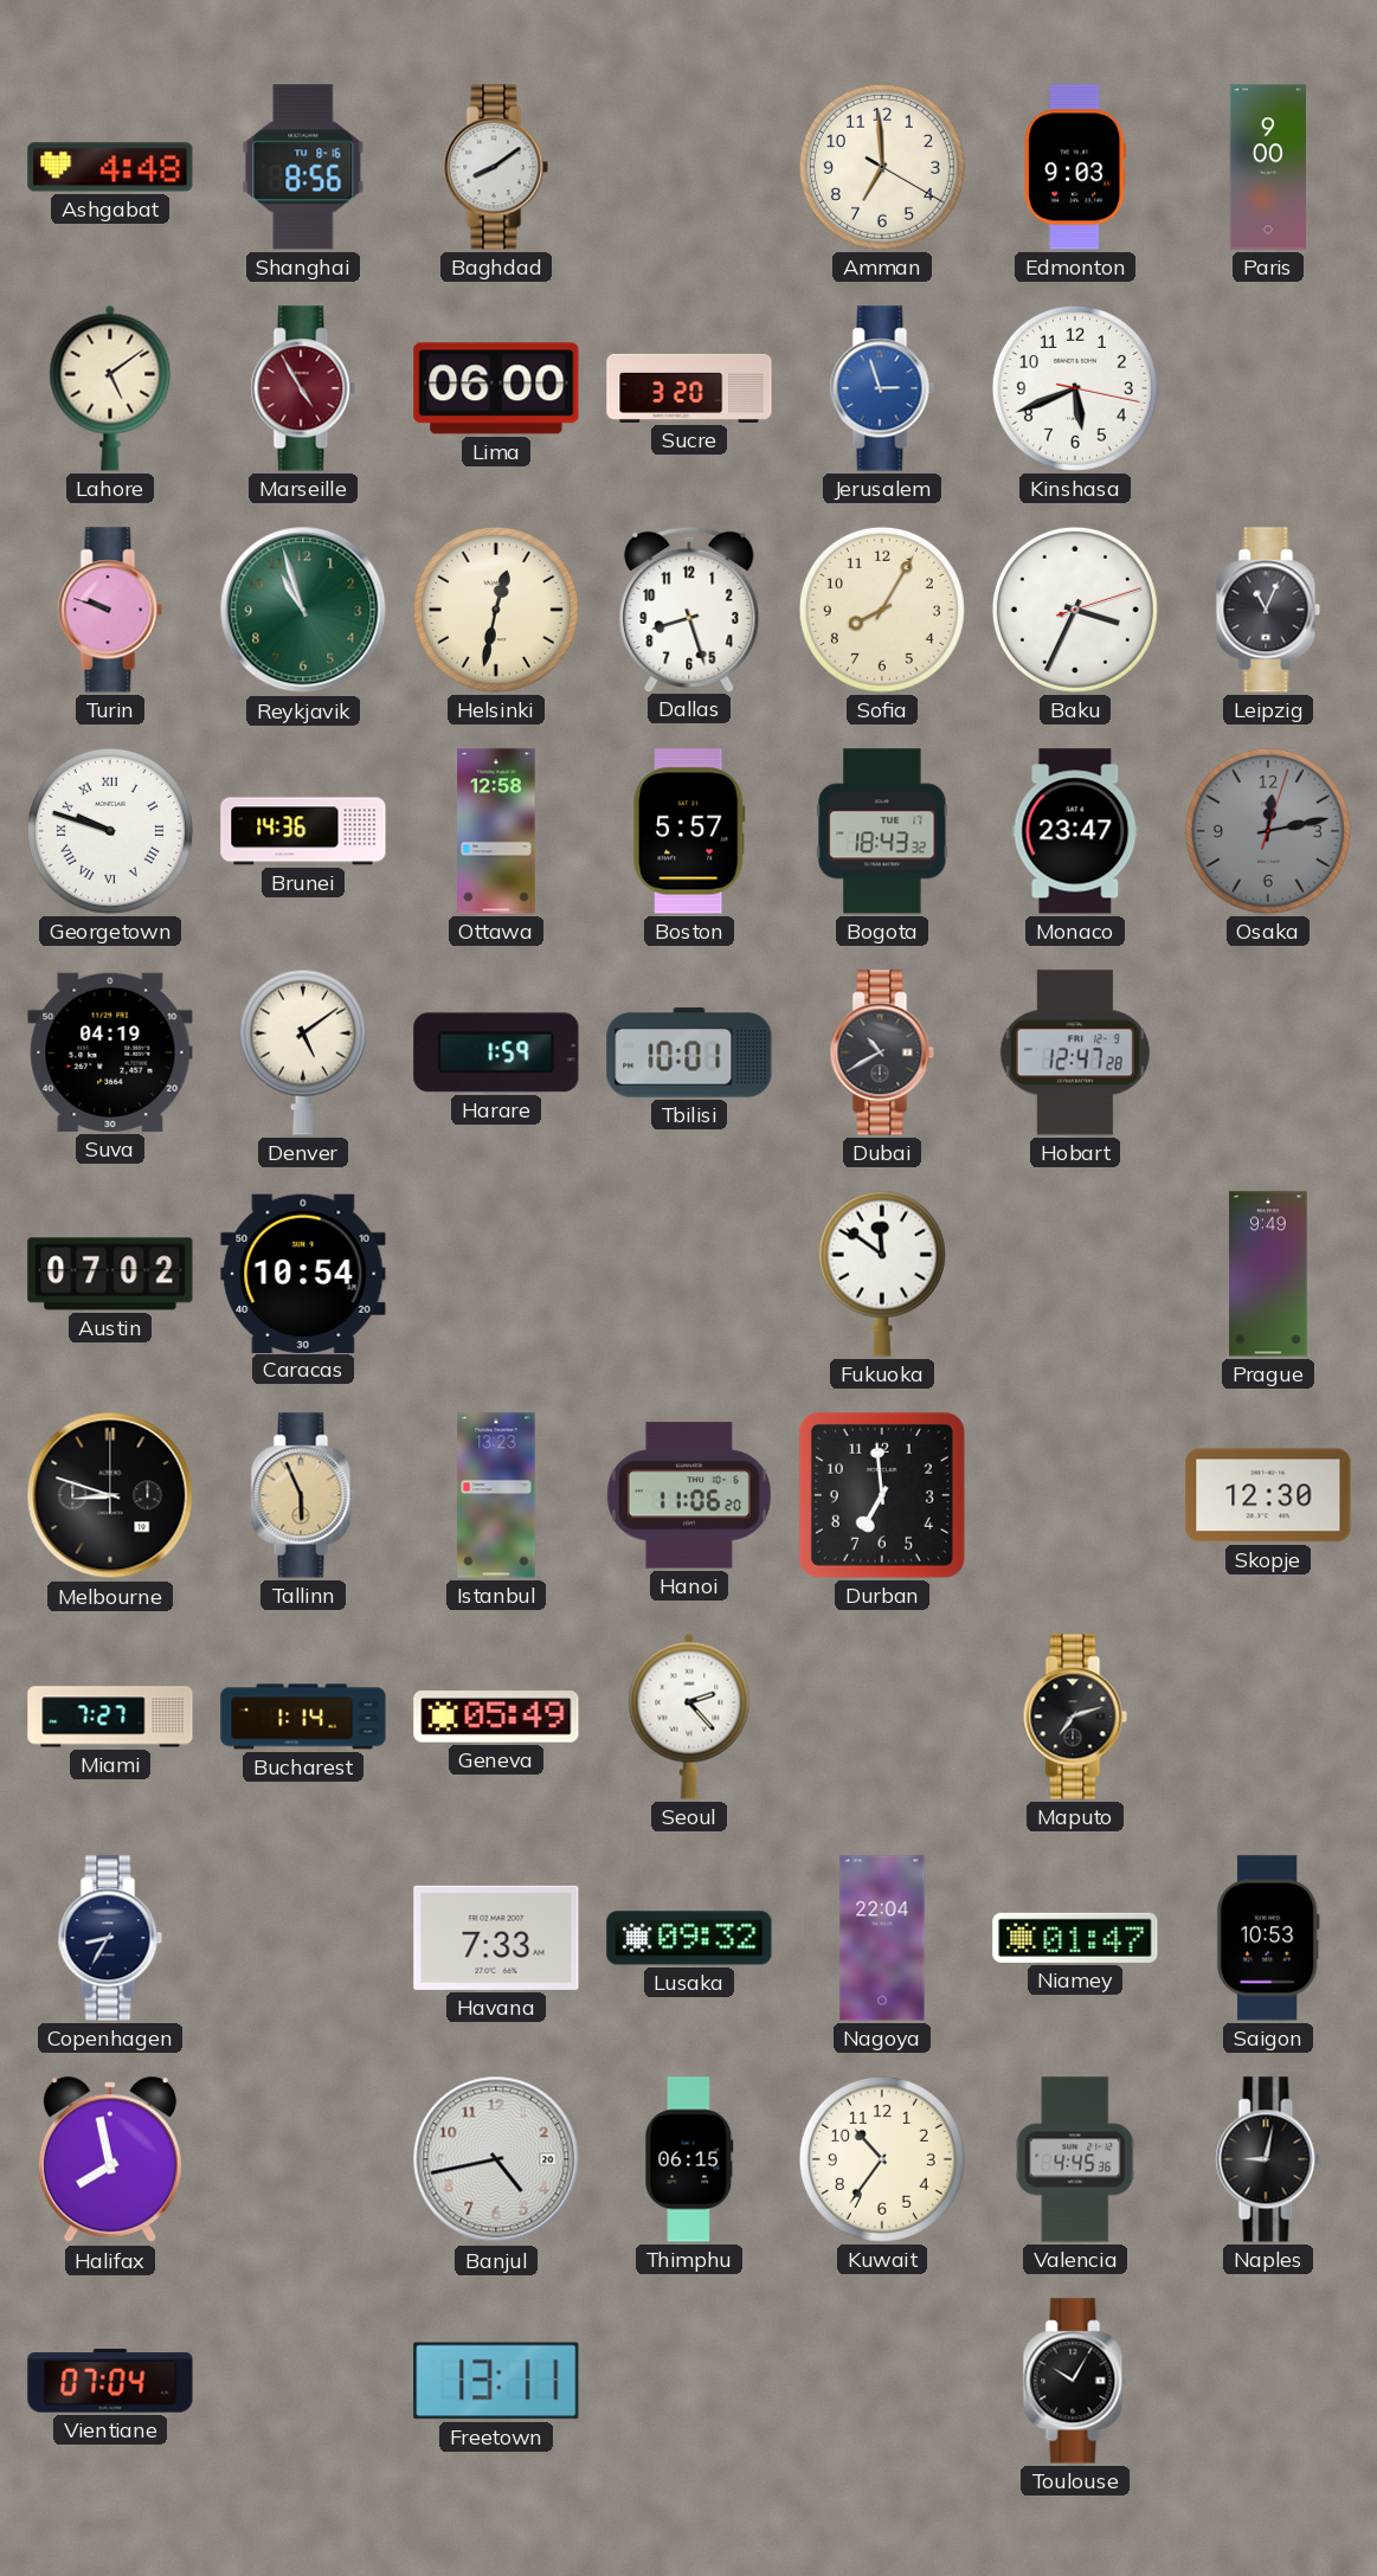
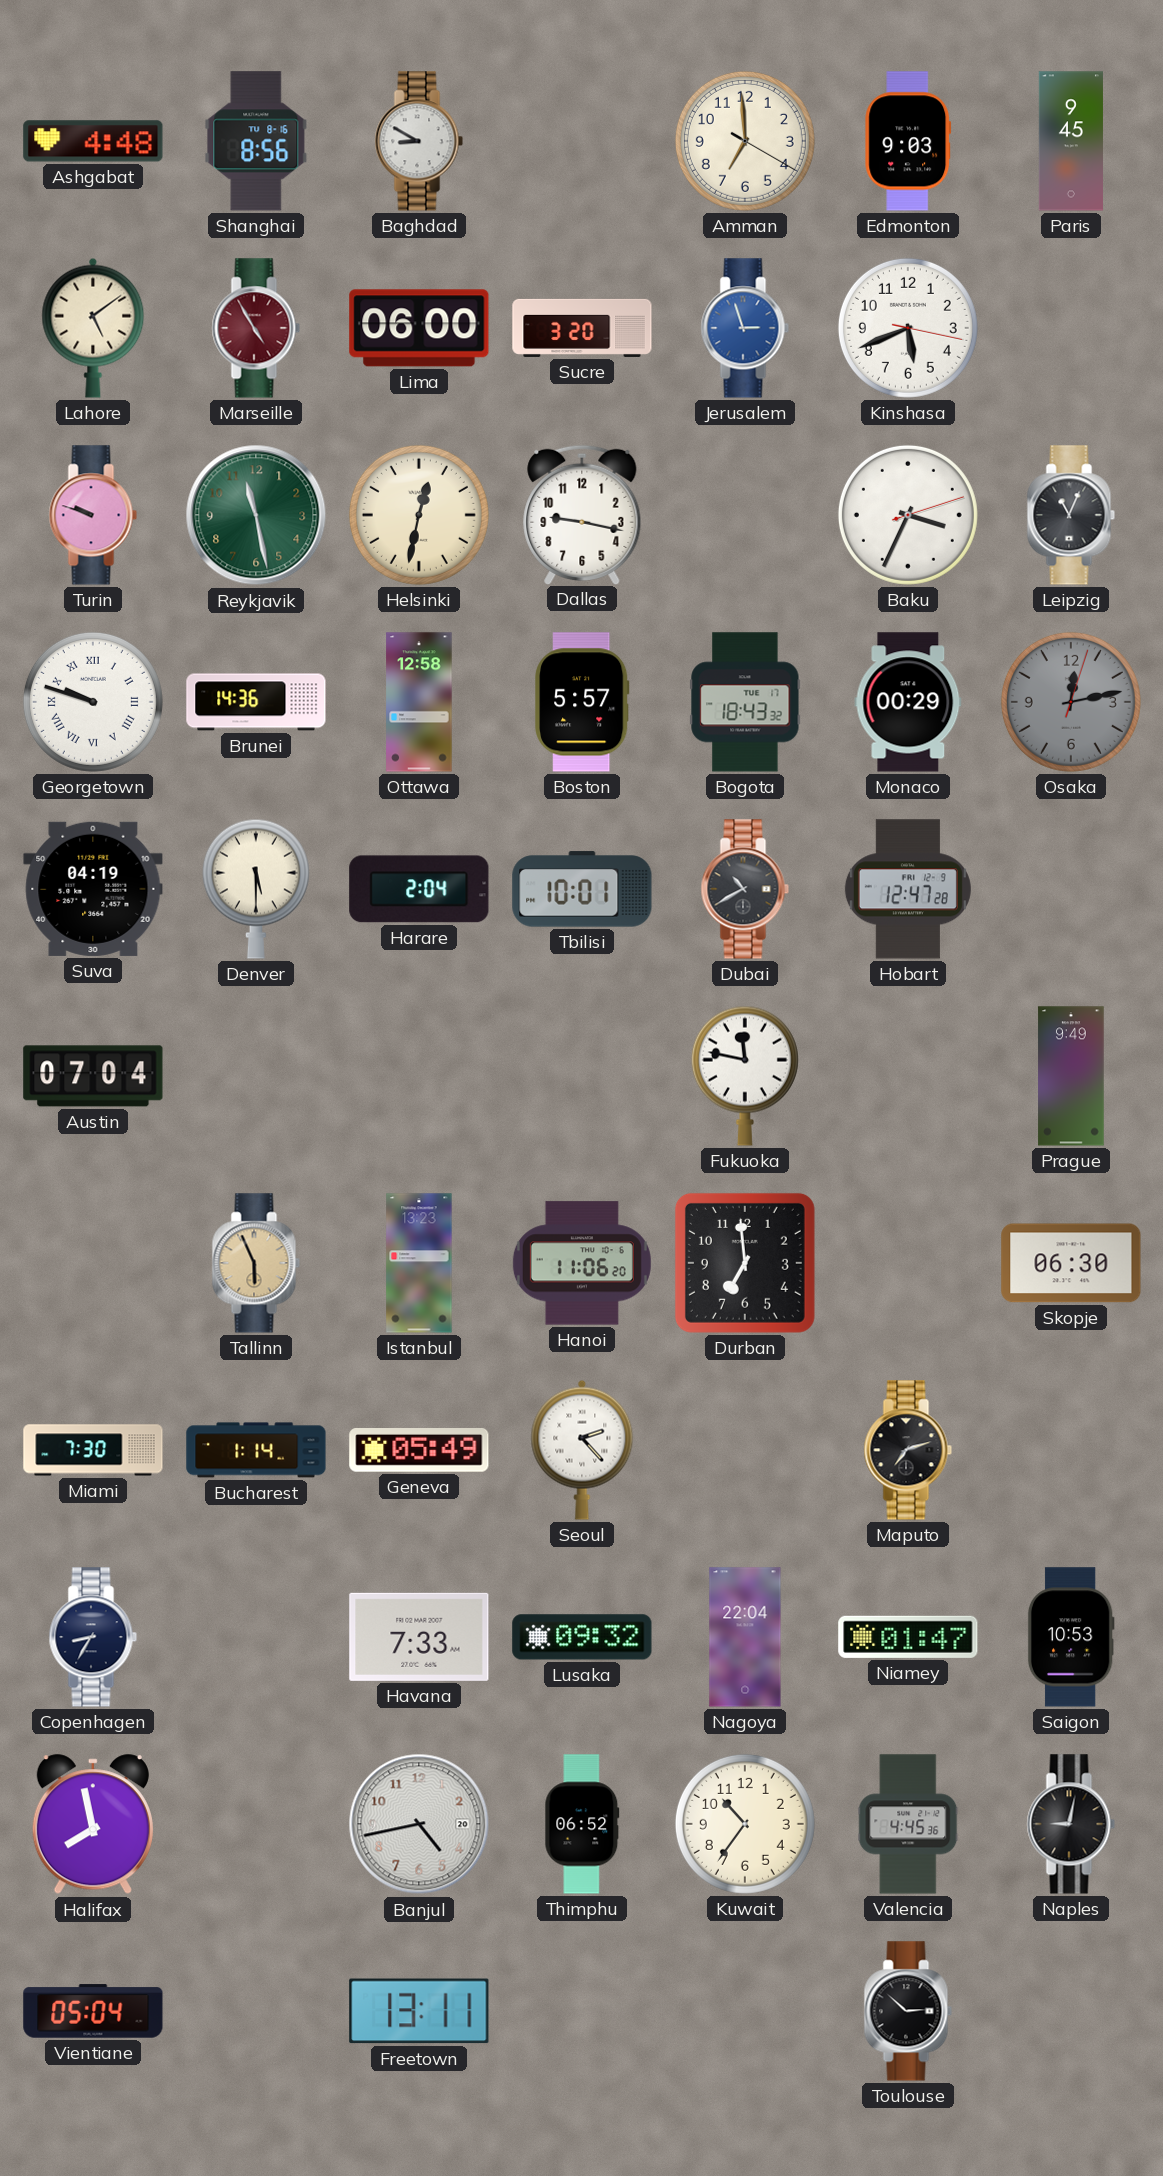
Baghdad: 8:09 -> 8:50
Paris: 9:00 -> 9:45
Reykjavik: 10:57 -> 11:28
Dallas: 8:27 -> 9:17
Sofia: 8:05 -> none
Monaco: 23:47 -> 00:29
Denver: 5:09 -> 5:30
Harare: 1:59 -> 2:04
Austin: 07:02 -> 07:04
Caracas: 10:54 -> none
Fukuoka: 11:51 -> 11:47
Melbourne: 8:48 -> none
Skopje: 12:30 -> 06:30
Miami: 7:27 -> 7:30
Thimphu: 06:15 -> 06:52
Vientiane: 07:04 -> 05:04
Toulouse: 10:05 -> 2:52
